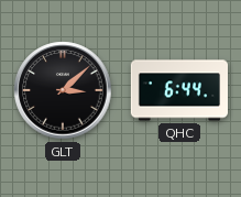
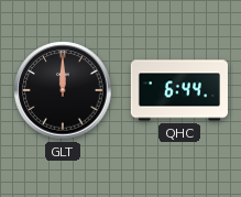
GLT: 3:08 -> 12:00
